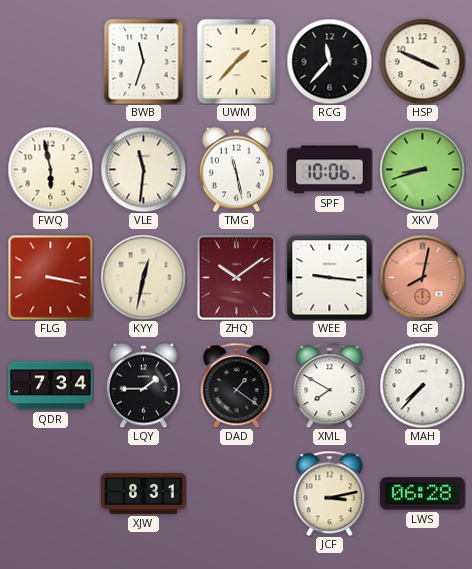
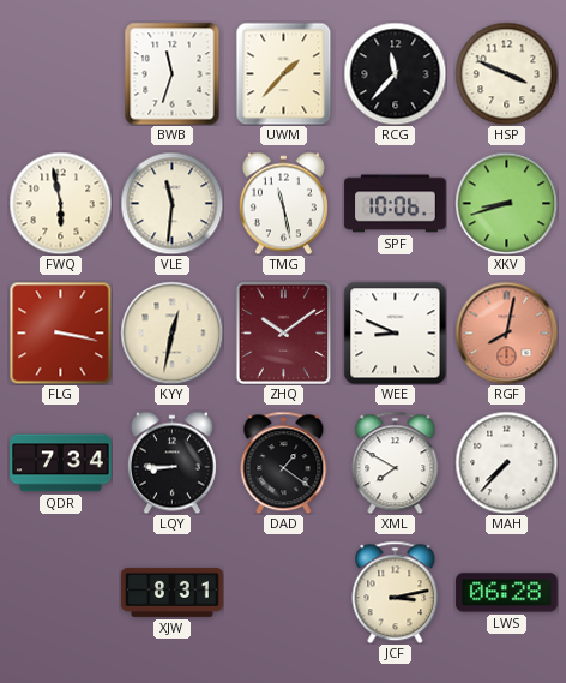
WEE: 9:16 -> 8:49
LQY: 1:45 -> 8:45
